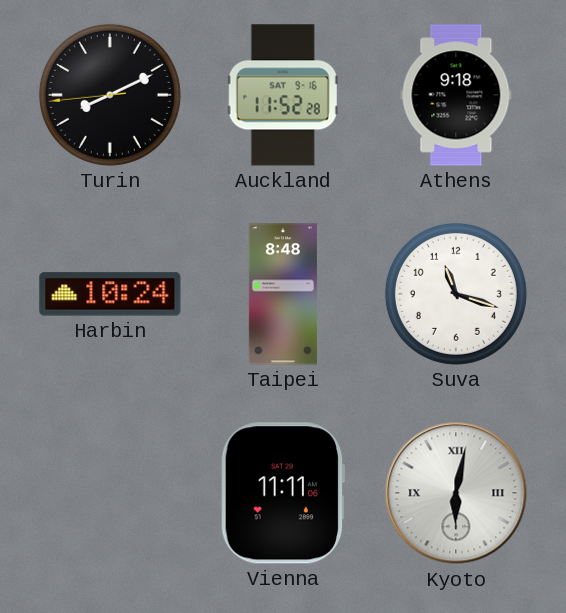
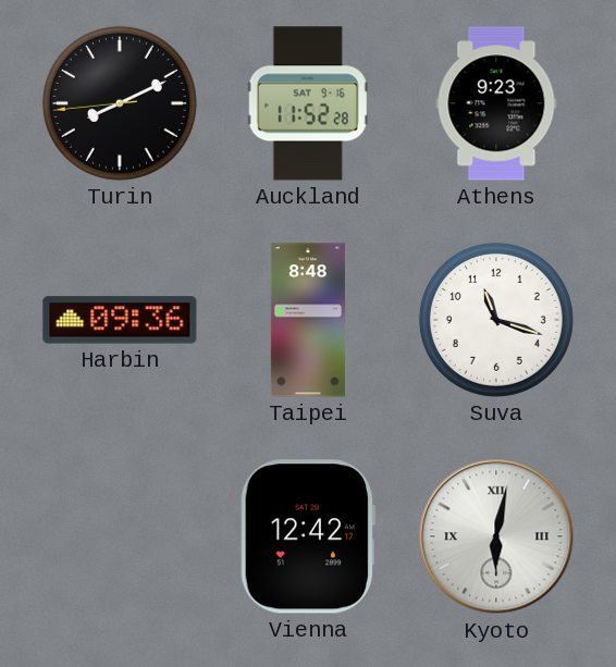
Athens: 9:18 -> 9:23
Harbin: 10:24 -> 09:36
Vienna: 11:11 -> 12:42
